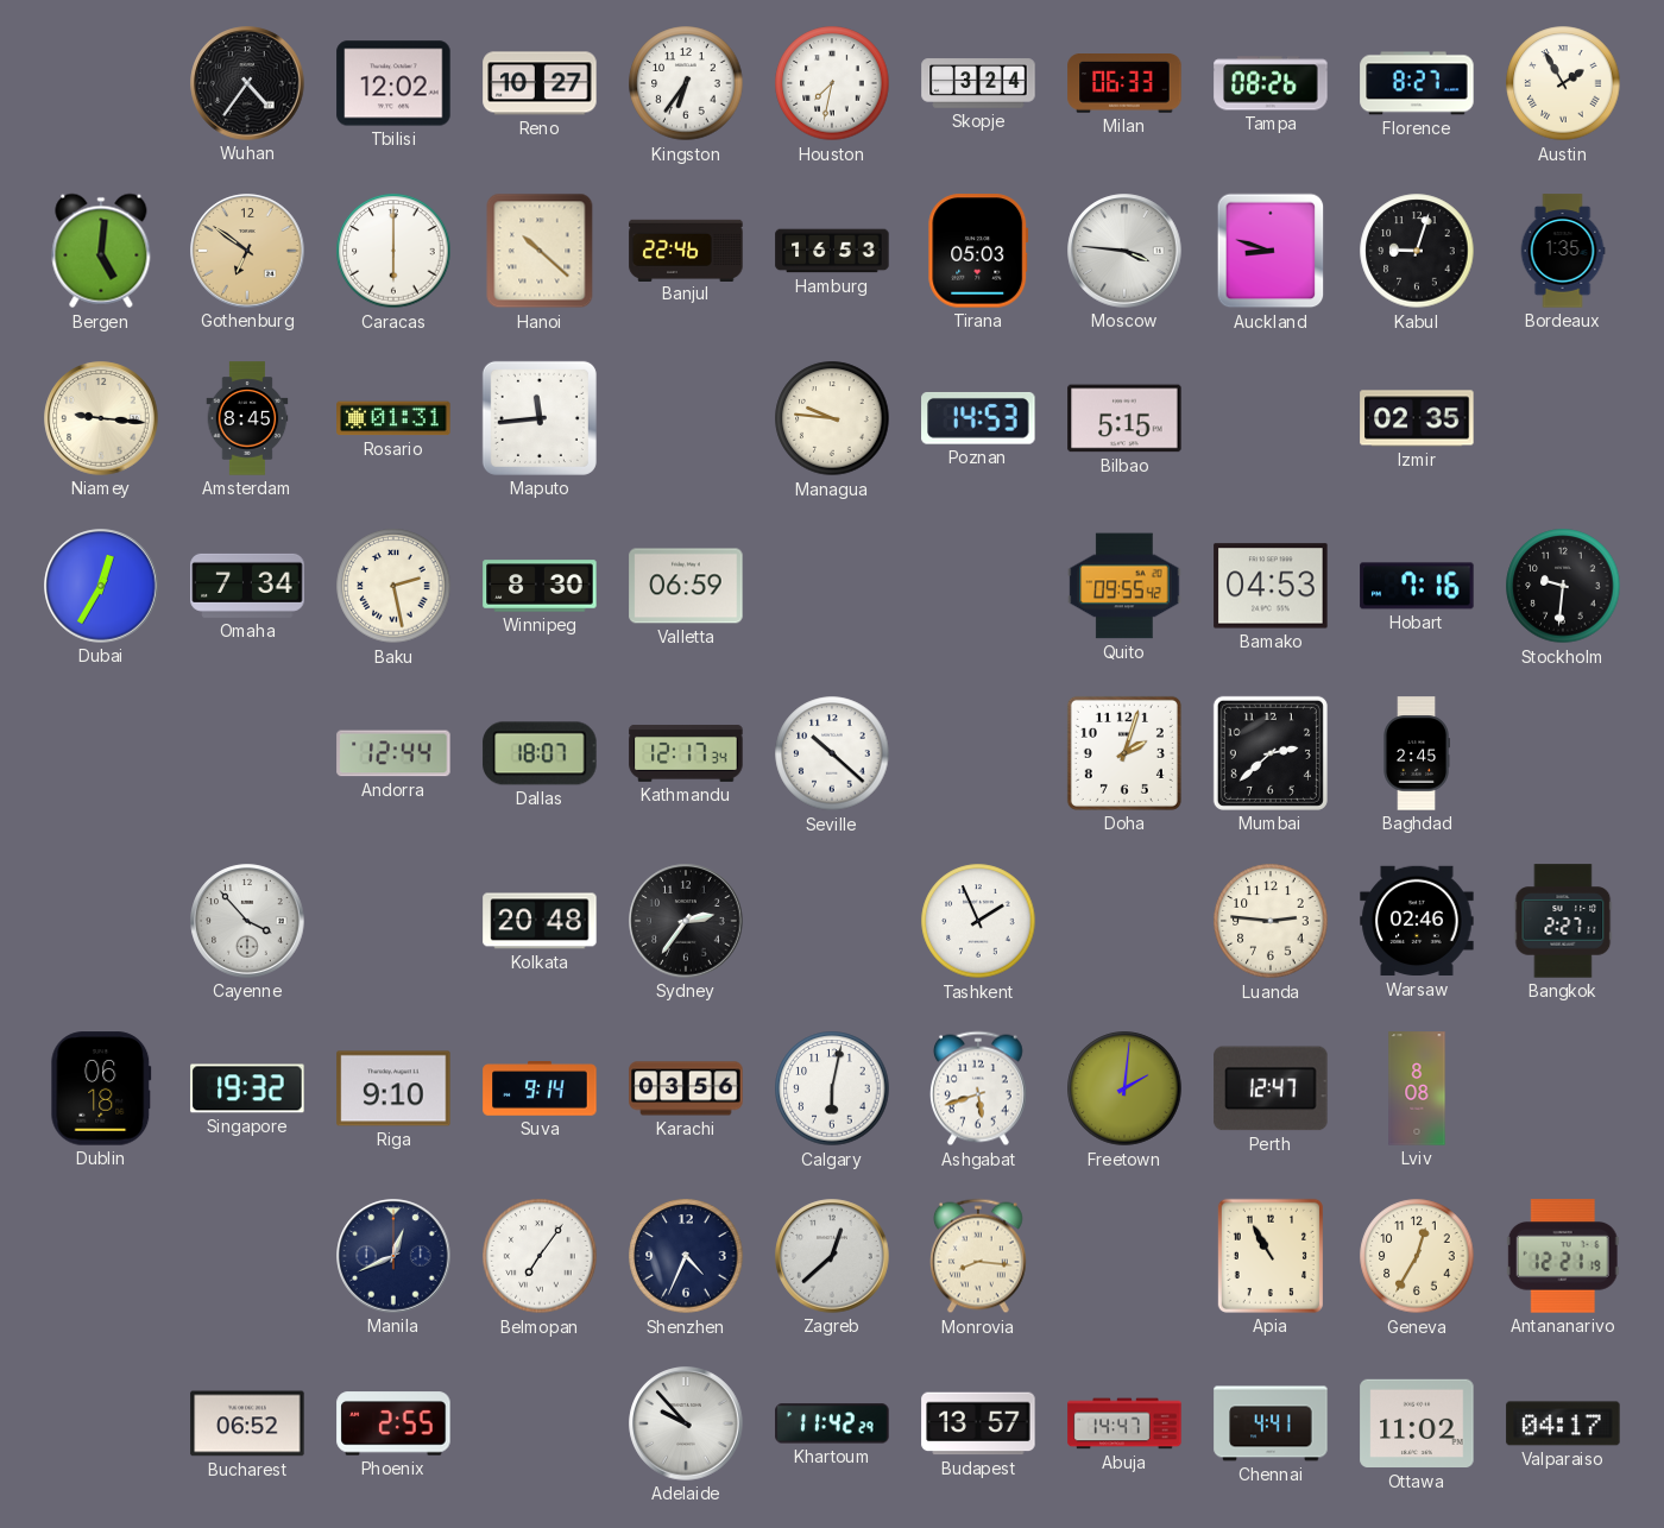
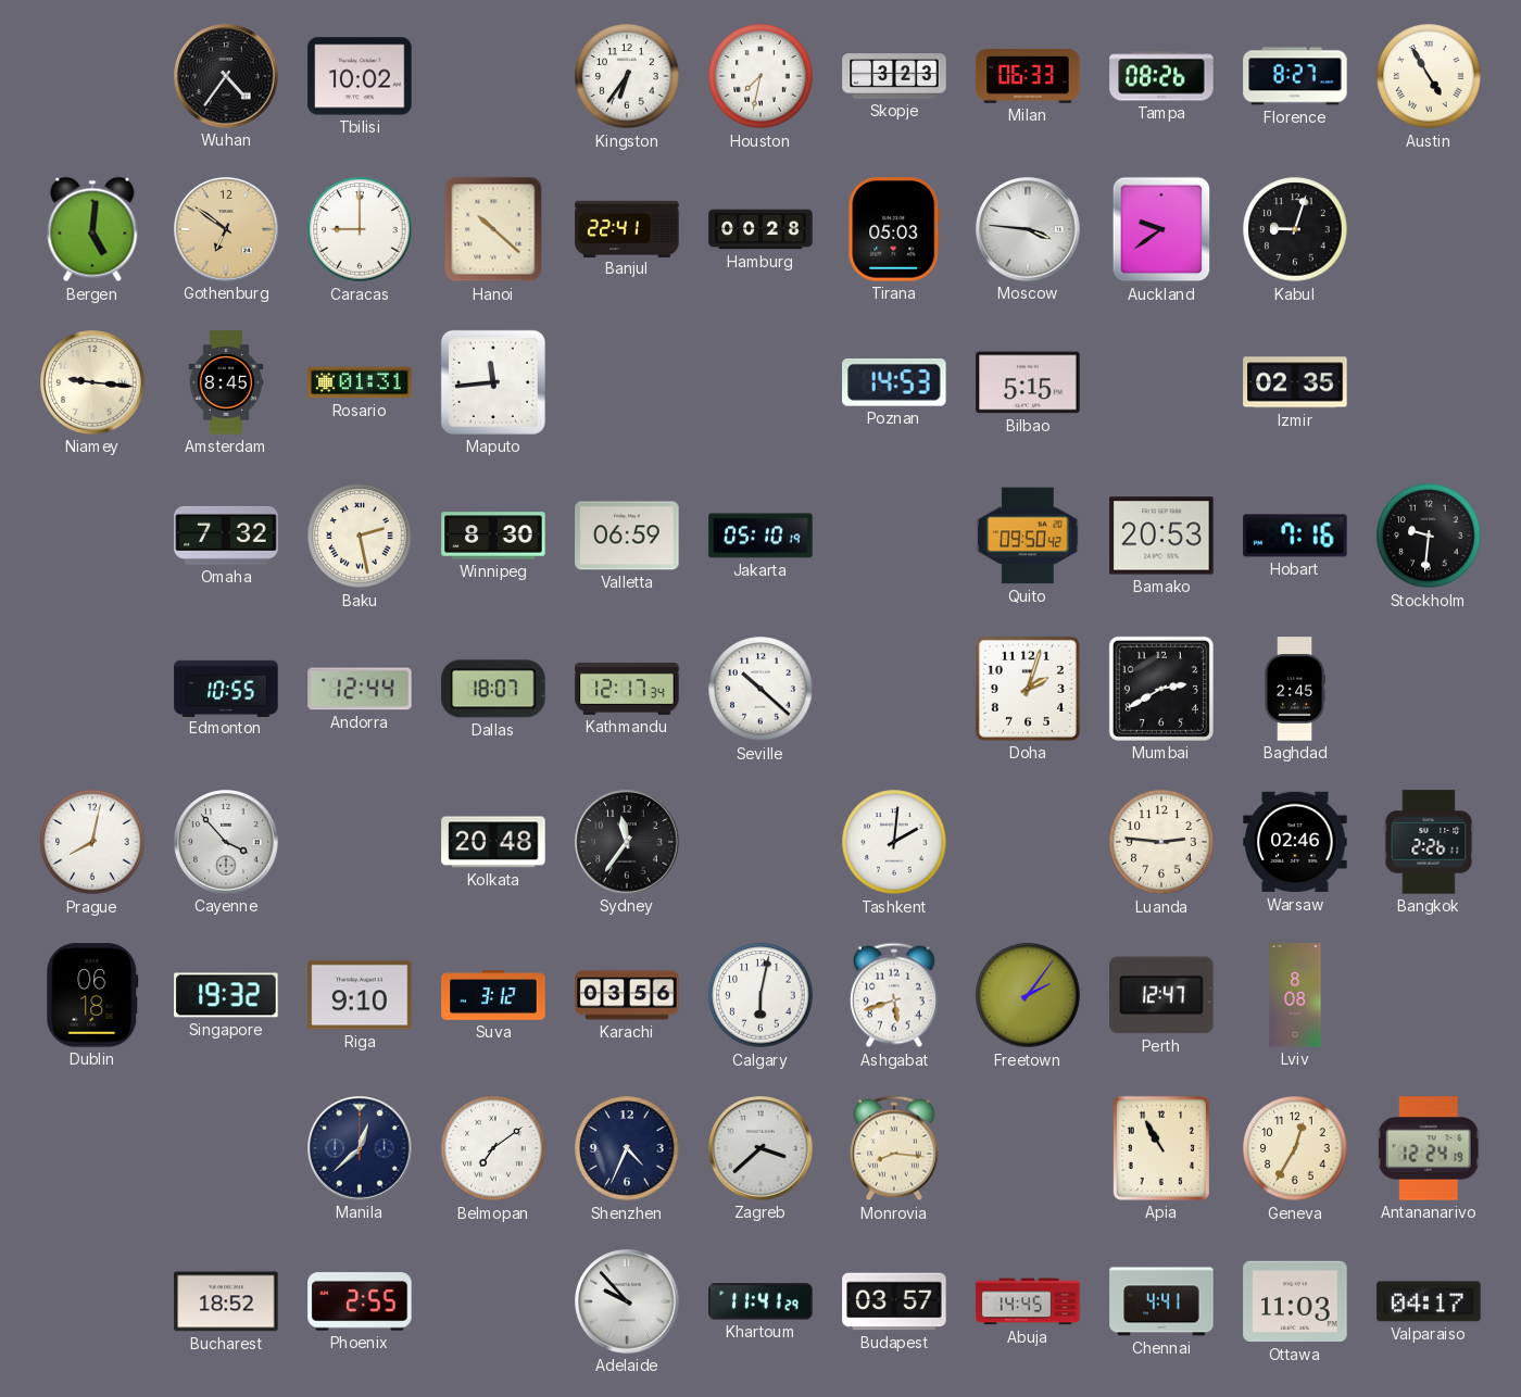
Tbilisi: 12:02 -> 10:02
Reno: 10:27 -> none
Skopje: 3:24 -> 3:23
Austin: 1:55 -> 4:55
Caracas: 6:00 -> 9:00
Banjul: 22:46 -> 22:41
Hamburg: 16:53 -> 00:28
Auckland: 8:48 -> 9:39
Bordeaux: 1:35 -> none
Managua: 9:46 -> none
Dubai: 12:35 -> none
Omaha: 7:34 -> 7:32
Jakarta: none -> 05:10
Quito: 09:55 -> 09:50
Bamako: 04:53 -> 20:53
Edmonton: none -> 10:55
Mumbai: 2:38 -> 2:40
Prague: none -> 8:02
Sydney: 2:36 -> 11:36
Tashkent: 1:56 -> 2:01
Bangkok: 2:27 -> 2:26
Suva: 9:14 -> 3:12
Freetown: 2:01 -> 2:06
Manila: 12:41 -> 12:38
Belmopan: 7:06 -> 7:09
Zagreb: 12:38 -> 3:38
Antananarivo: 12:21 -> 12:24
Bucharest: 06:52 -> 18:52
Khartoum: 11:42 -> 11:41
Budapest: 13:57 -> 03:57
Abuja: 14:47 -> 14:45
Ottawa: 11:02 -> 11:03
